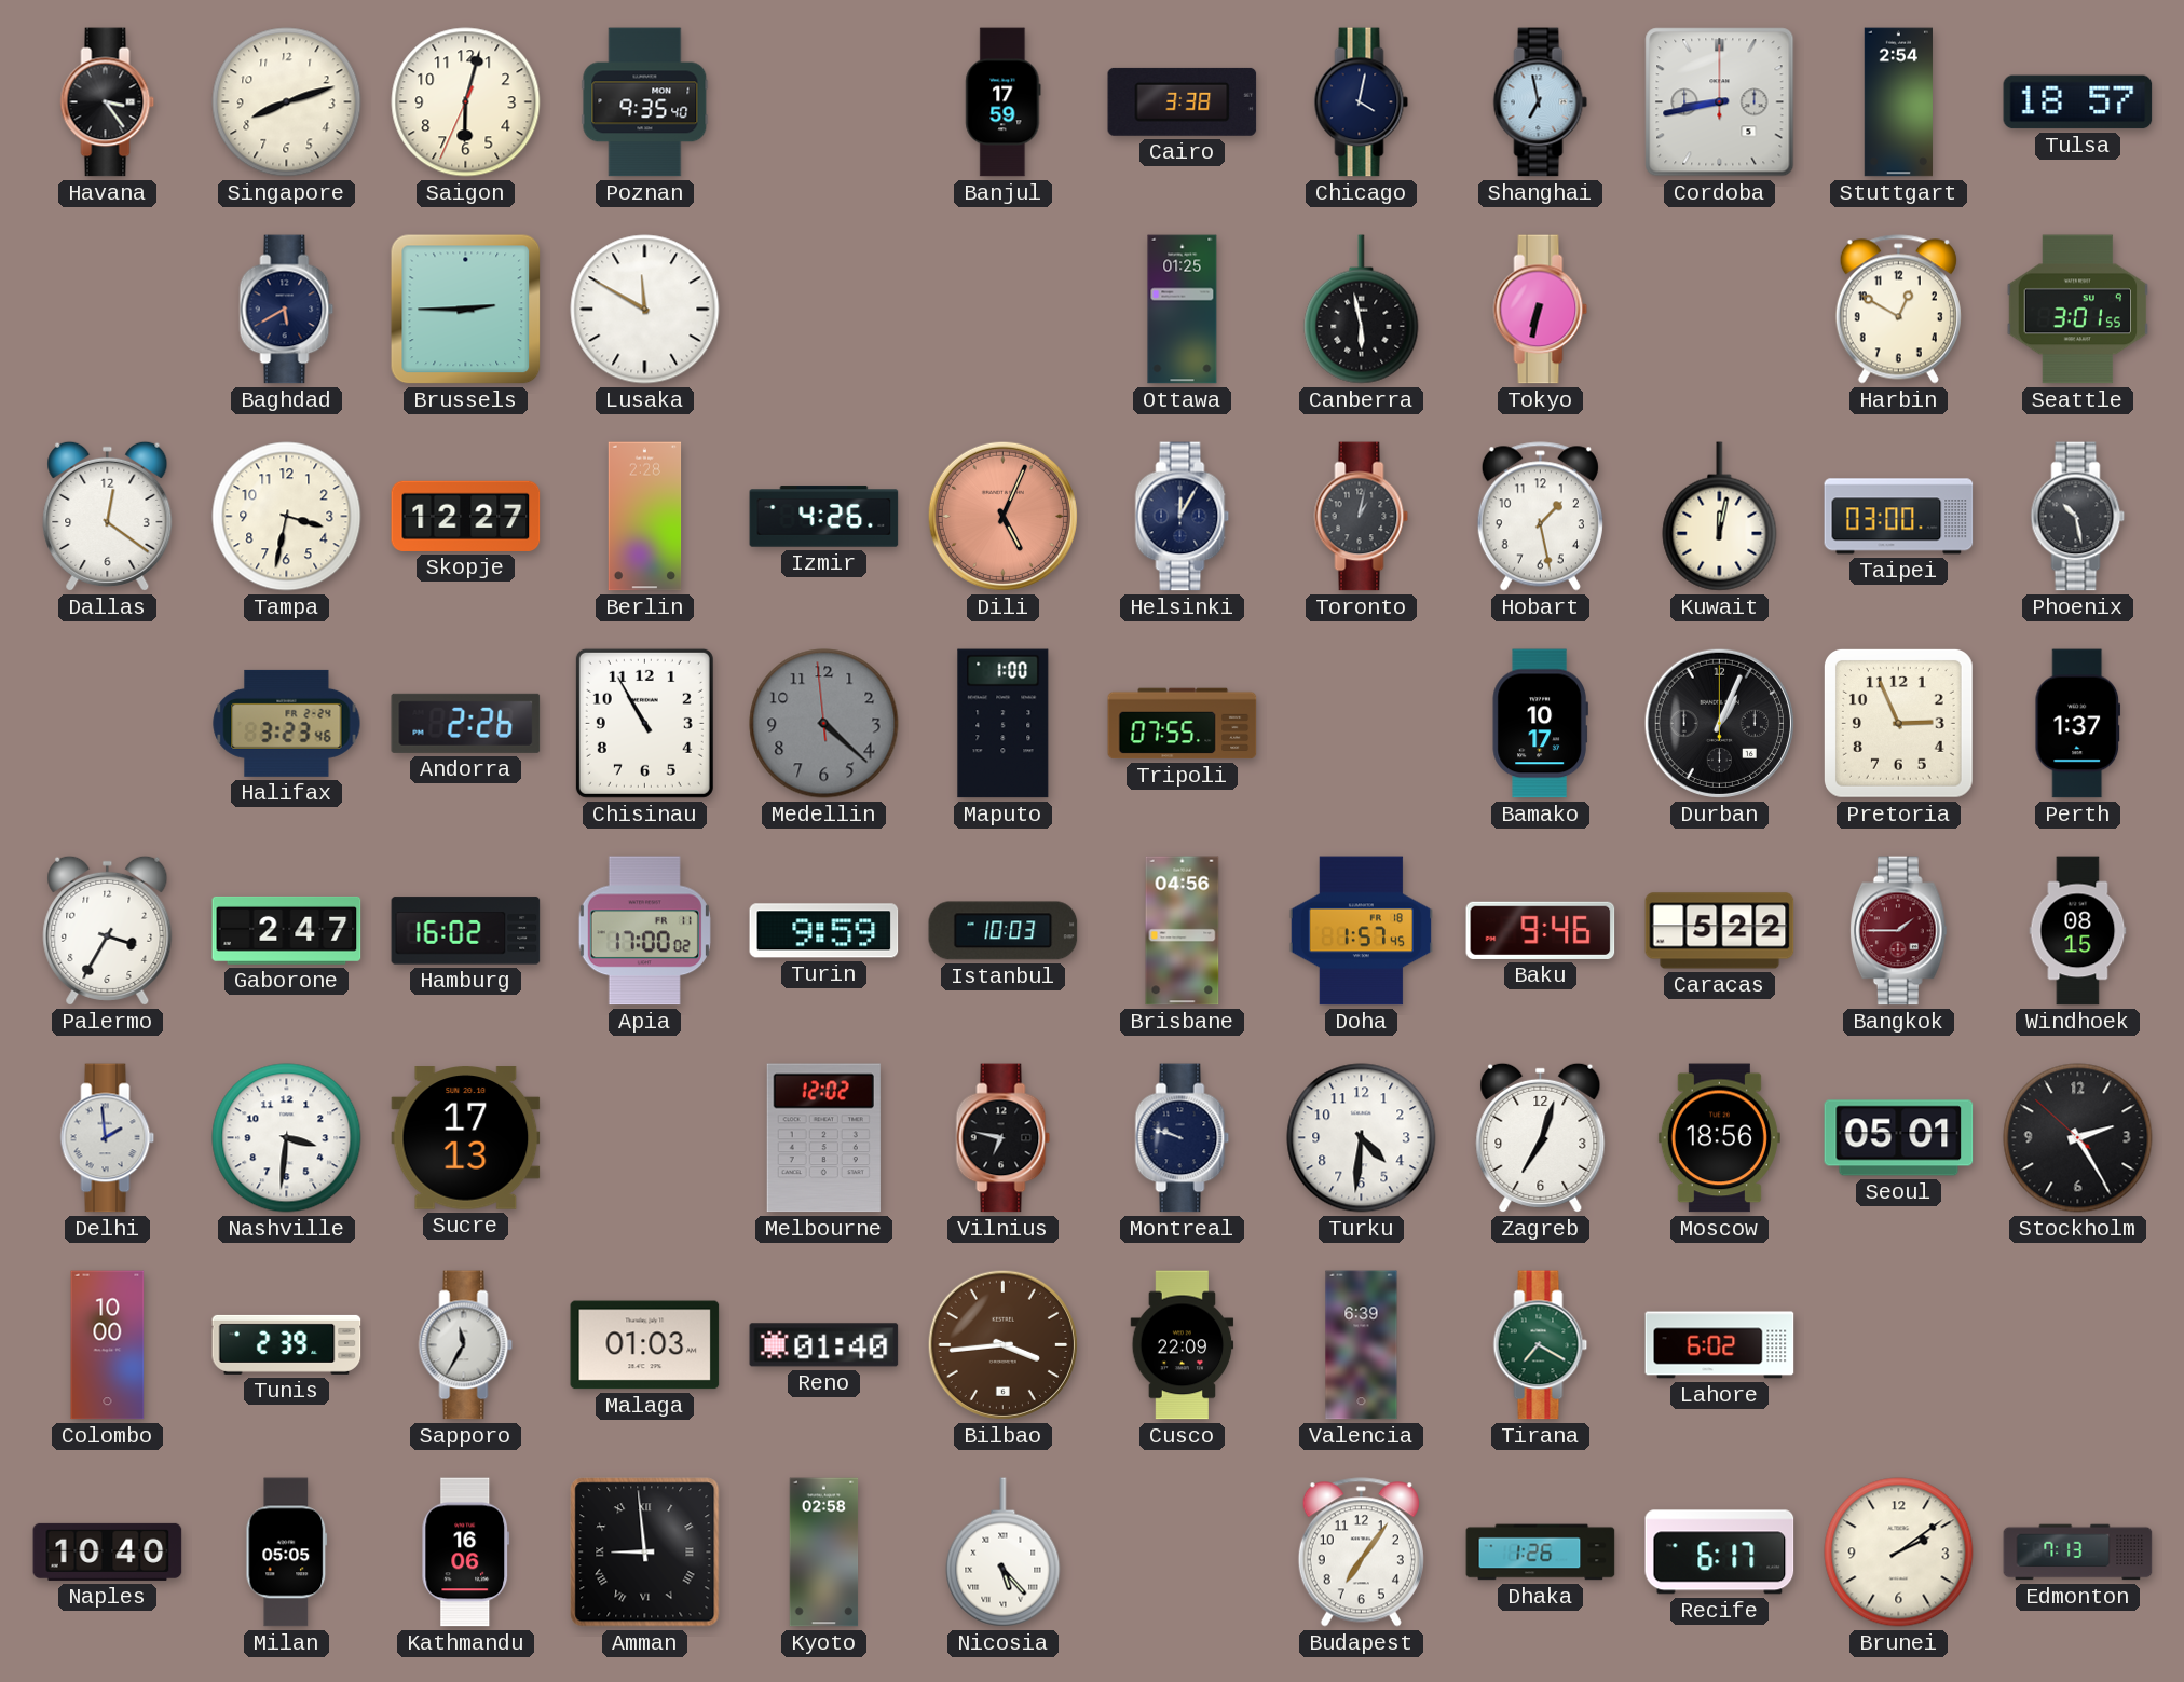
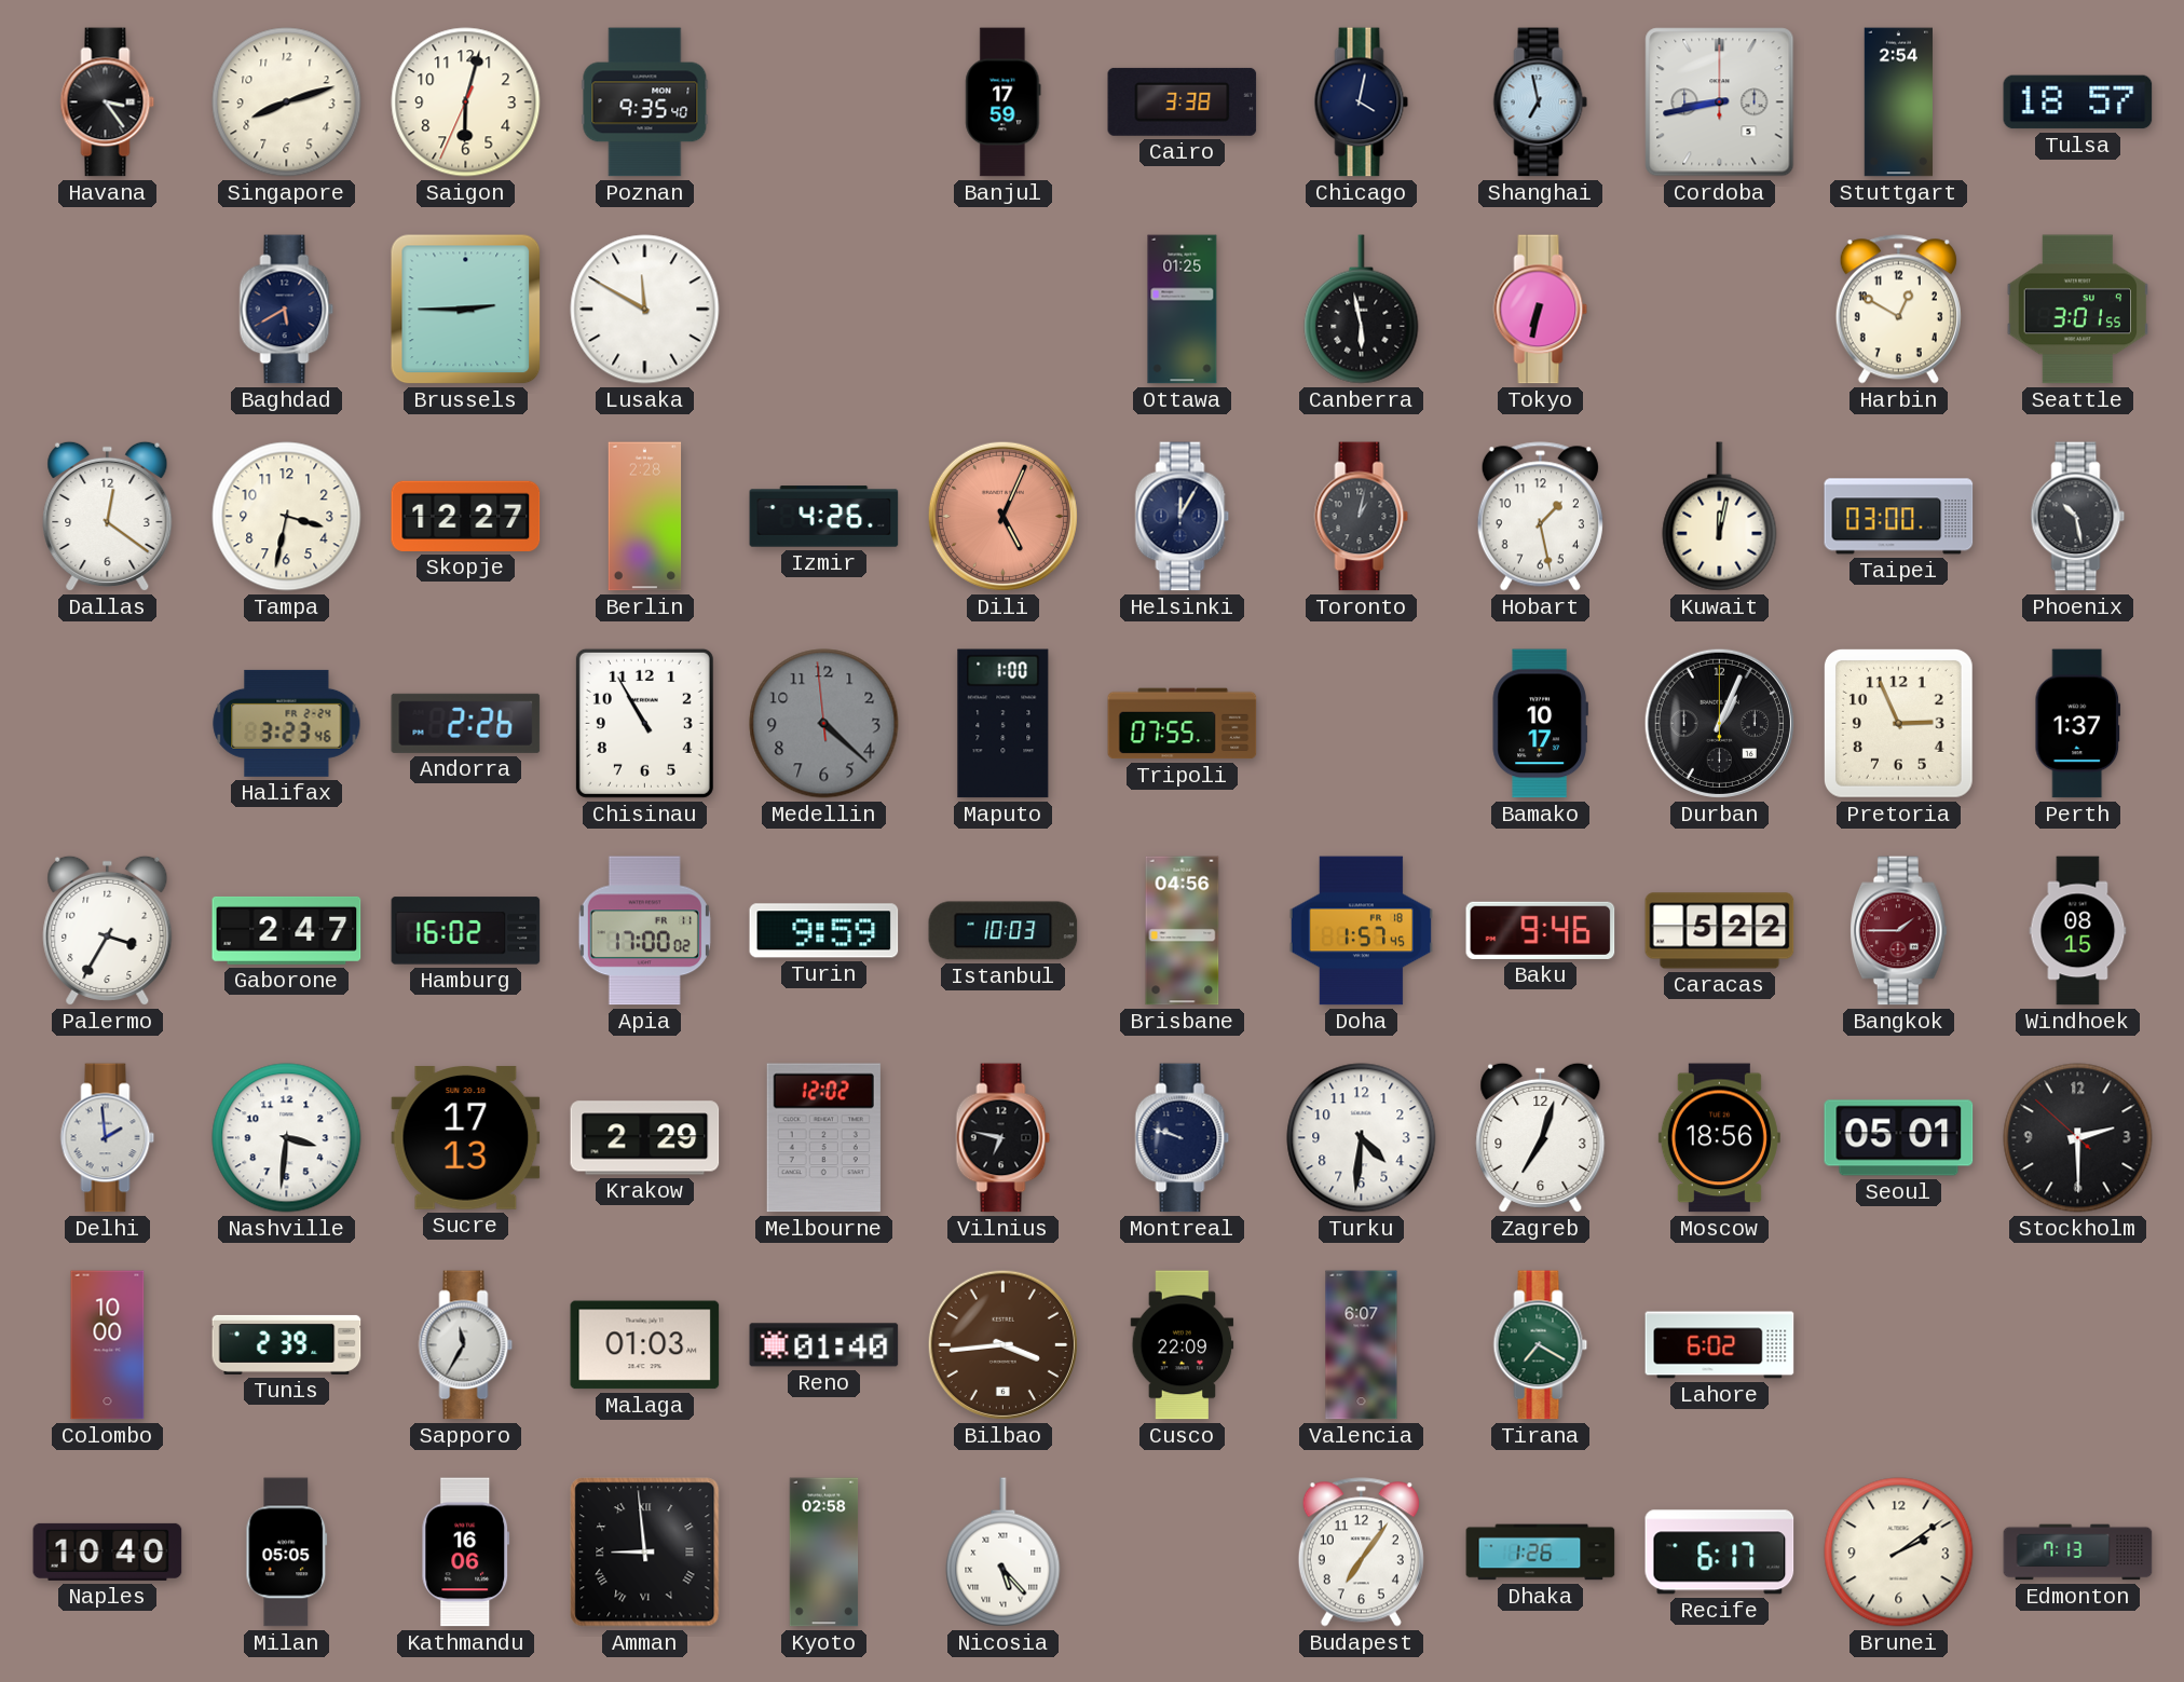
Krakow: none -> 2:29
Stockholm: 2:24 -> 2:29
Valencia: 6:39 -> 6:07
